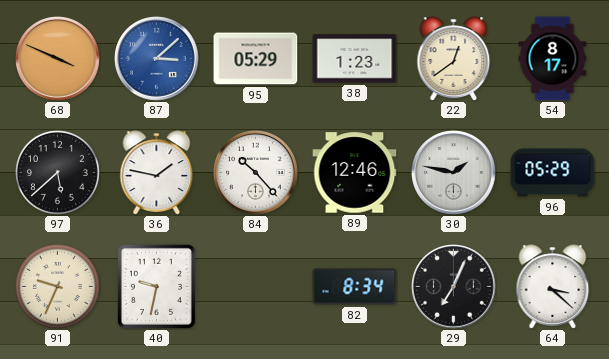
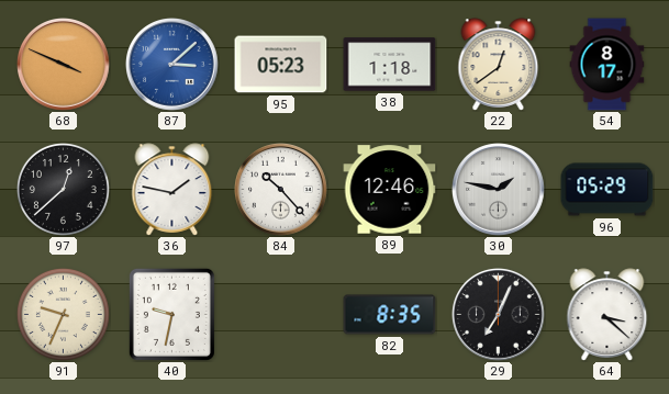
95: 05:29 -> 05:23
38: 1:23 -> 1:18
97: 5:38 -> 12:38
82: 8:34 -> 8:35
